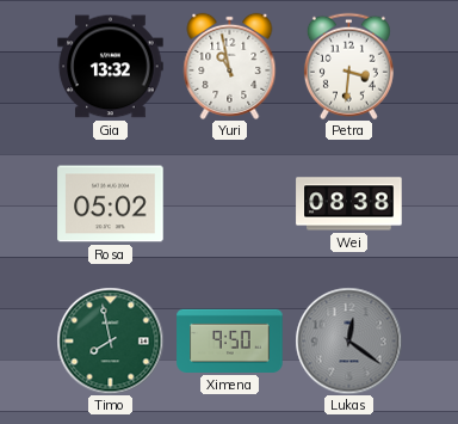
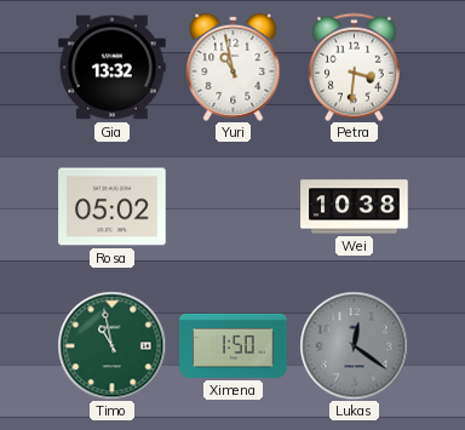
Wei: 08:38 -> 10:38
Timo: 7:58 -> 10:58
Ximena: 9:50 -> 1:50
